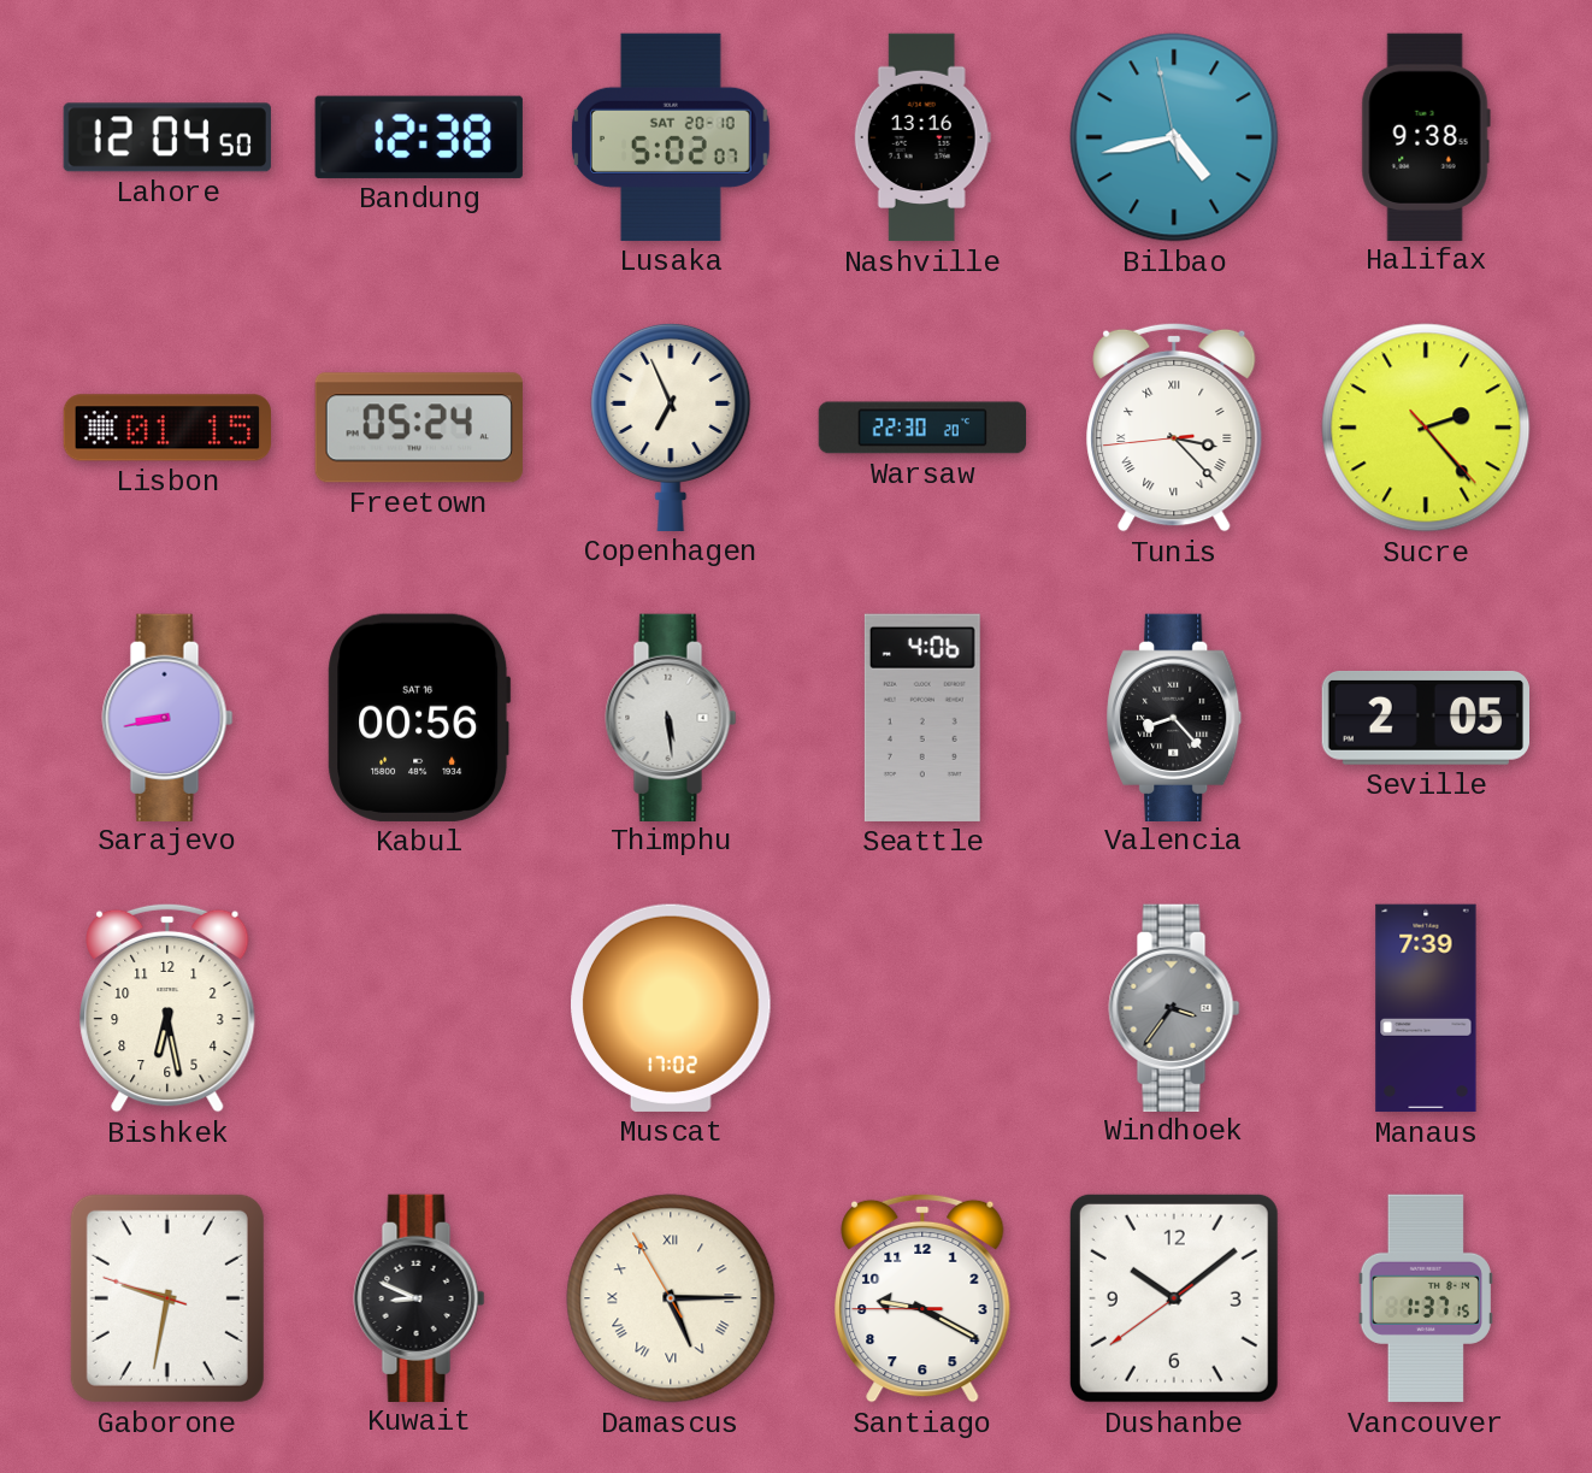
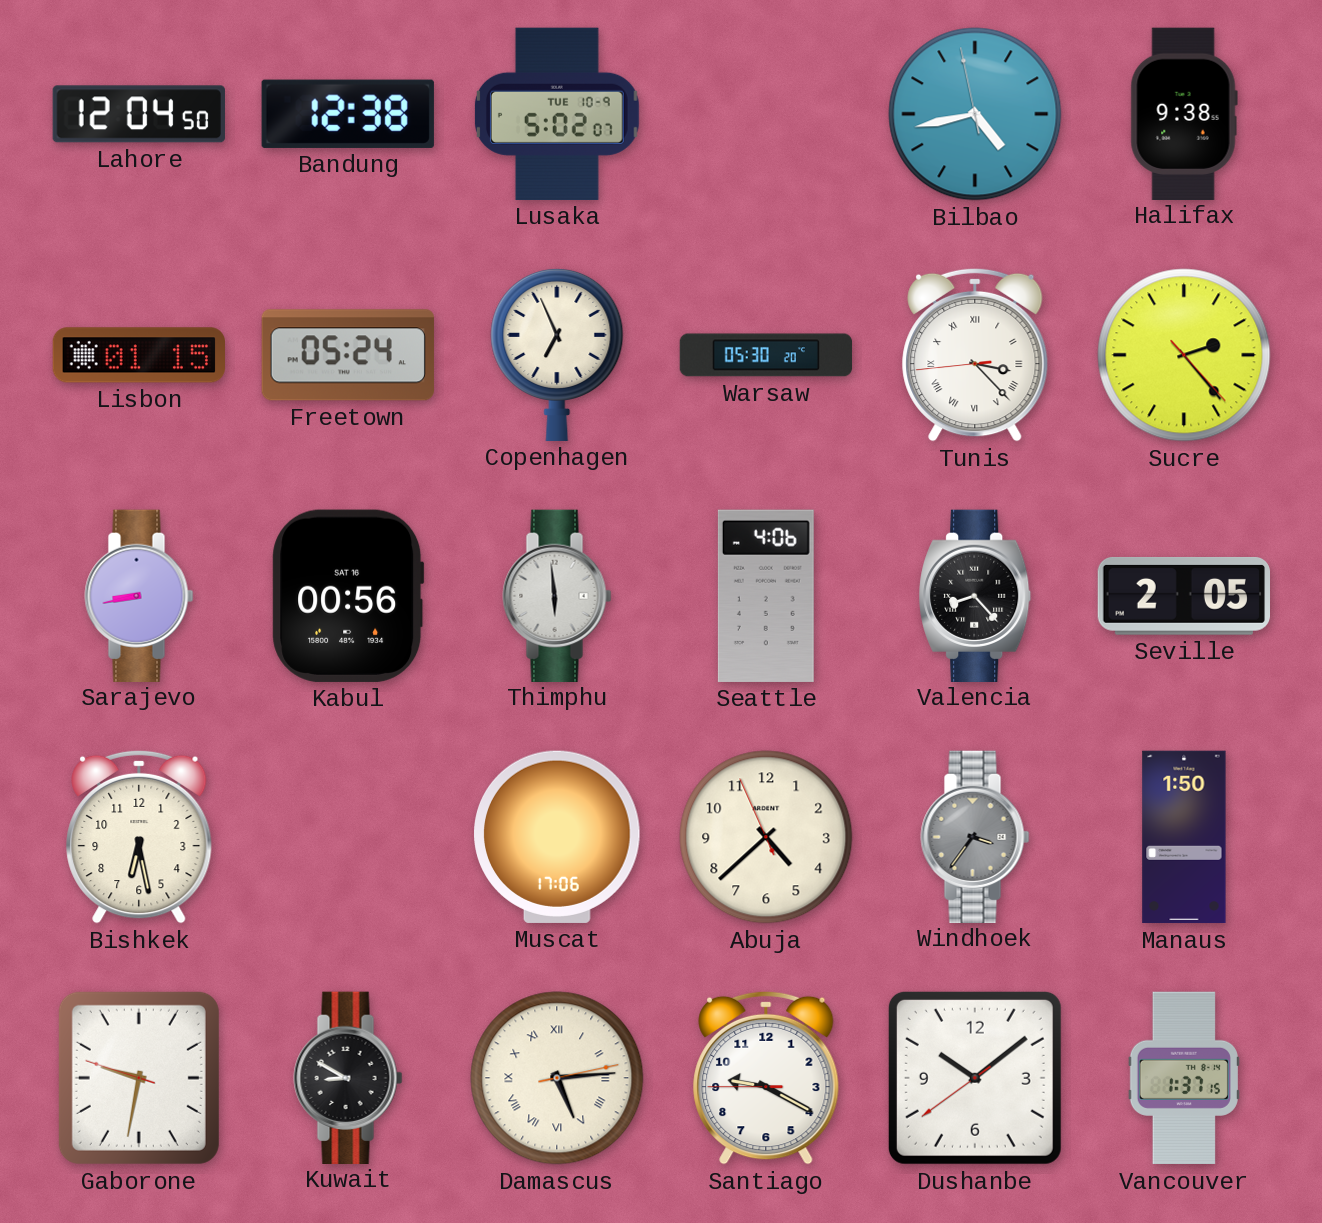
Lusaka date: SAT 20-10 -> TUE 10-9
Nashville: 13:16 -> none
Warsaw: 22:30 -> 05:30
Thimphu: 5:29 -> 5:59
Muscat: 17:02 -> 17:06
Abuja: none -> 4:37
Manaus: 7:39 -> 1:50
Kuwait: 8:49 -> 8:50
Damascus: 5:14:55 -> 5:14:13
